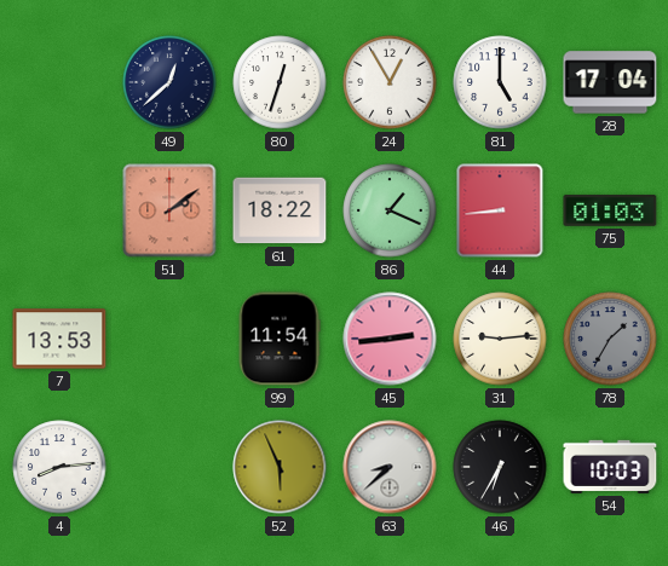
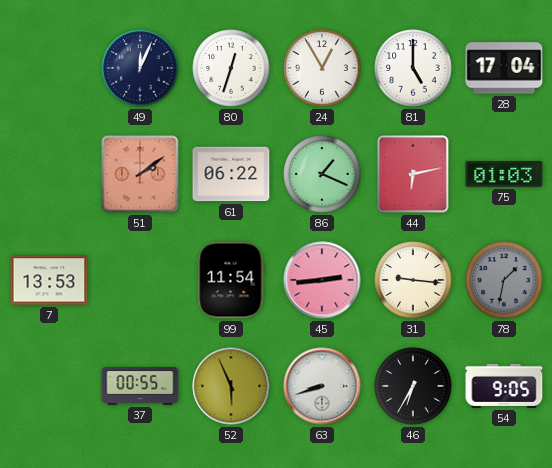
49: 12:38 -> 12:04
61: 18:22 -> 06:22
44: 8:44 -> 6:13
31: 9:14 -> 9:16
78: 1:35 -> 1:32
4: 8:14 -> none
37: none -> 00:55
63: 8:38 -> 8:42
54: 10:03 -> 9:05
